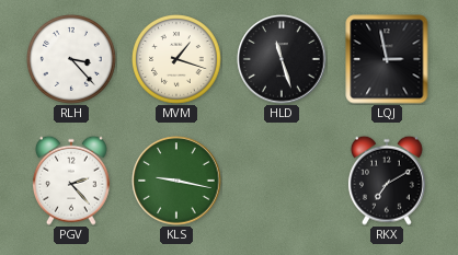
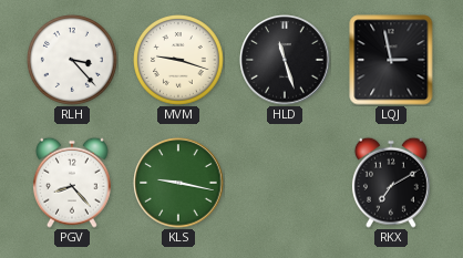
MVM: 1:18 -> 9:18
PGV: 2:23 -> 8:23
